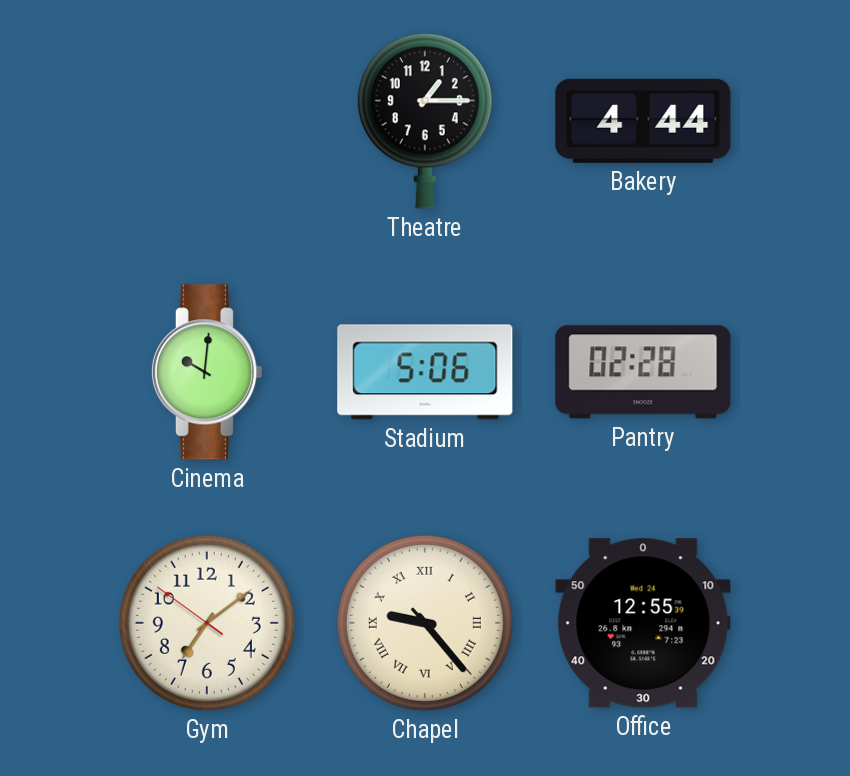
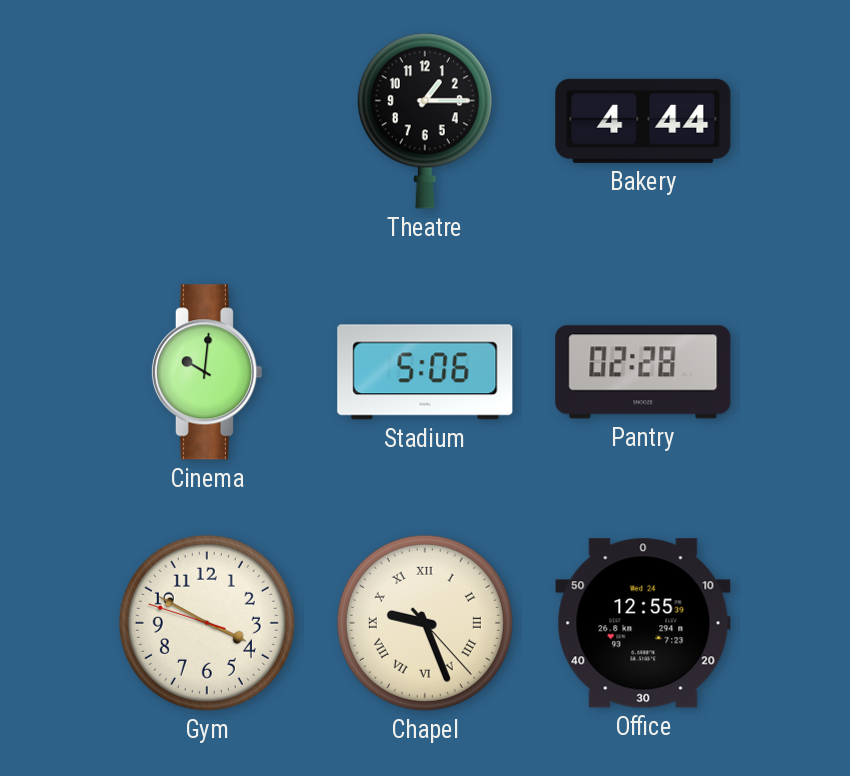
Gym: 7:08 -> 3:49
Chapel: 9:23 -> 9:26
